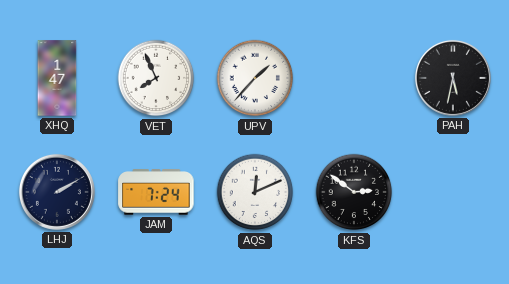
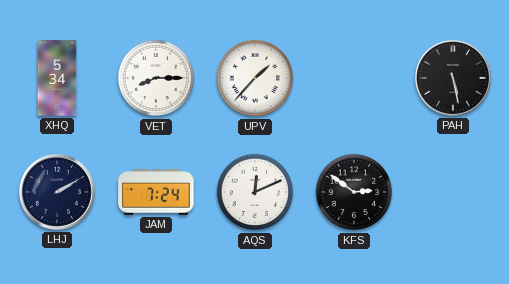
XHQ: 1:47 -> 5:34
VET: 7:56 -> 8:15
PAH: 5:32 -> 5:28
